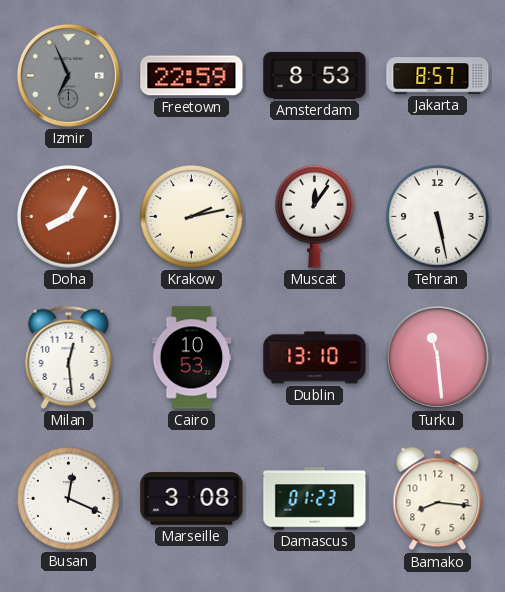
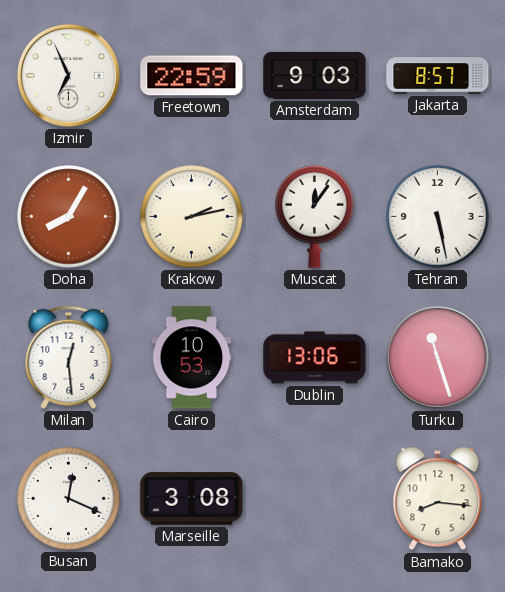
Izmir dial: grey -> white
Amsterdam: 8:53 -> 9:03
Dublin: 13:10 -> 13:06
Turku: 11:29 -> 11:27
Damascus: 01:23 -> none
